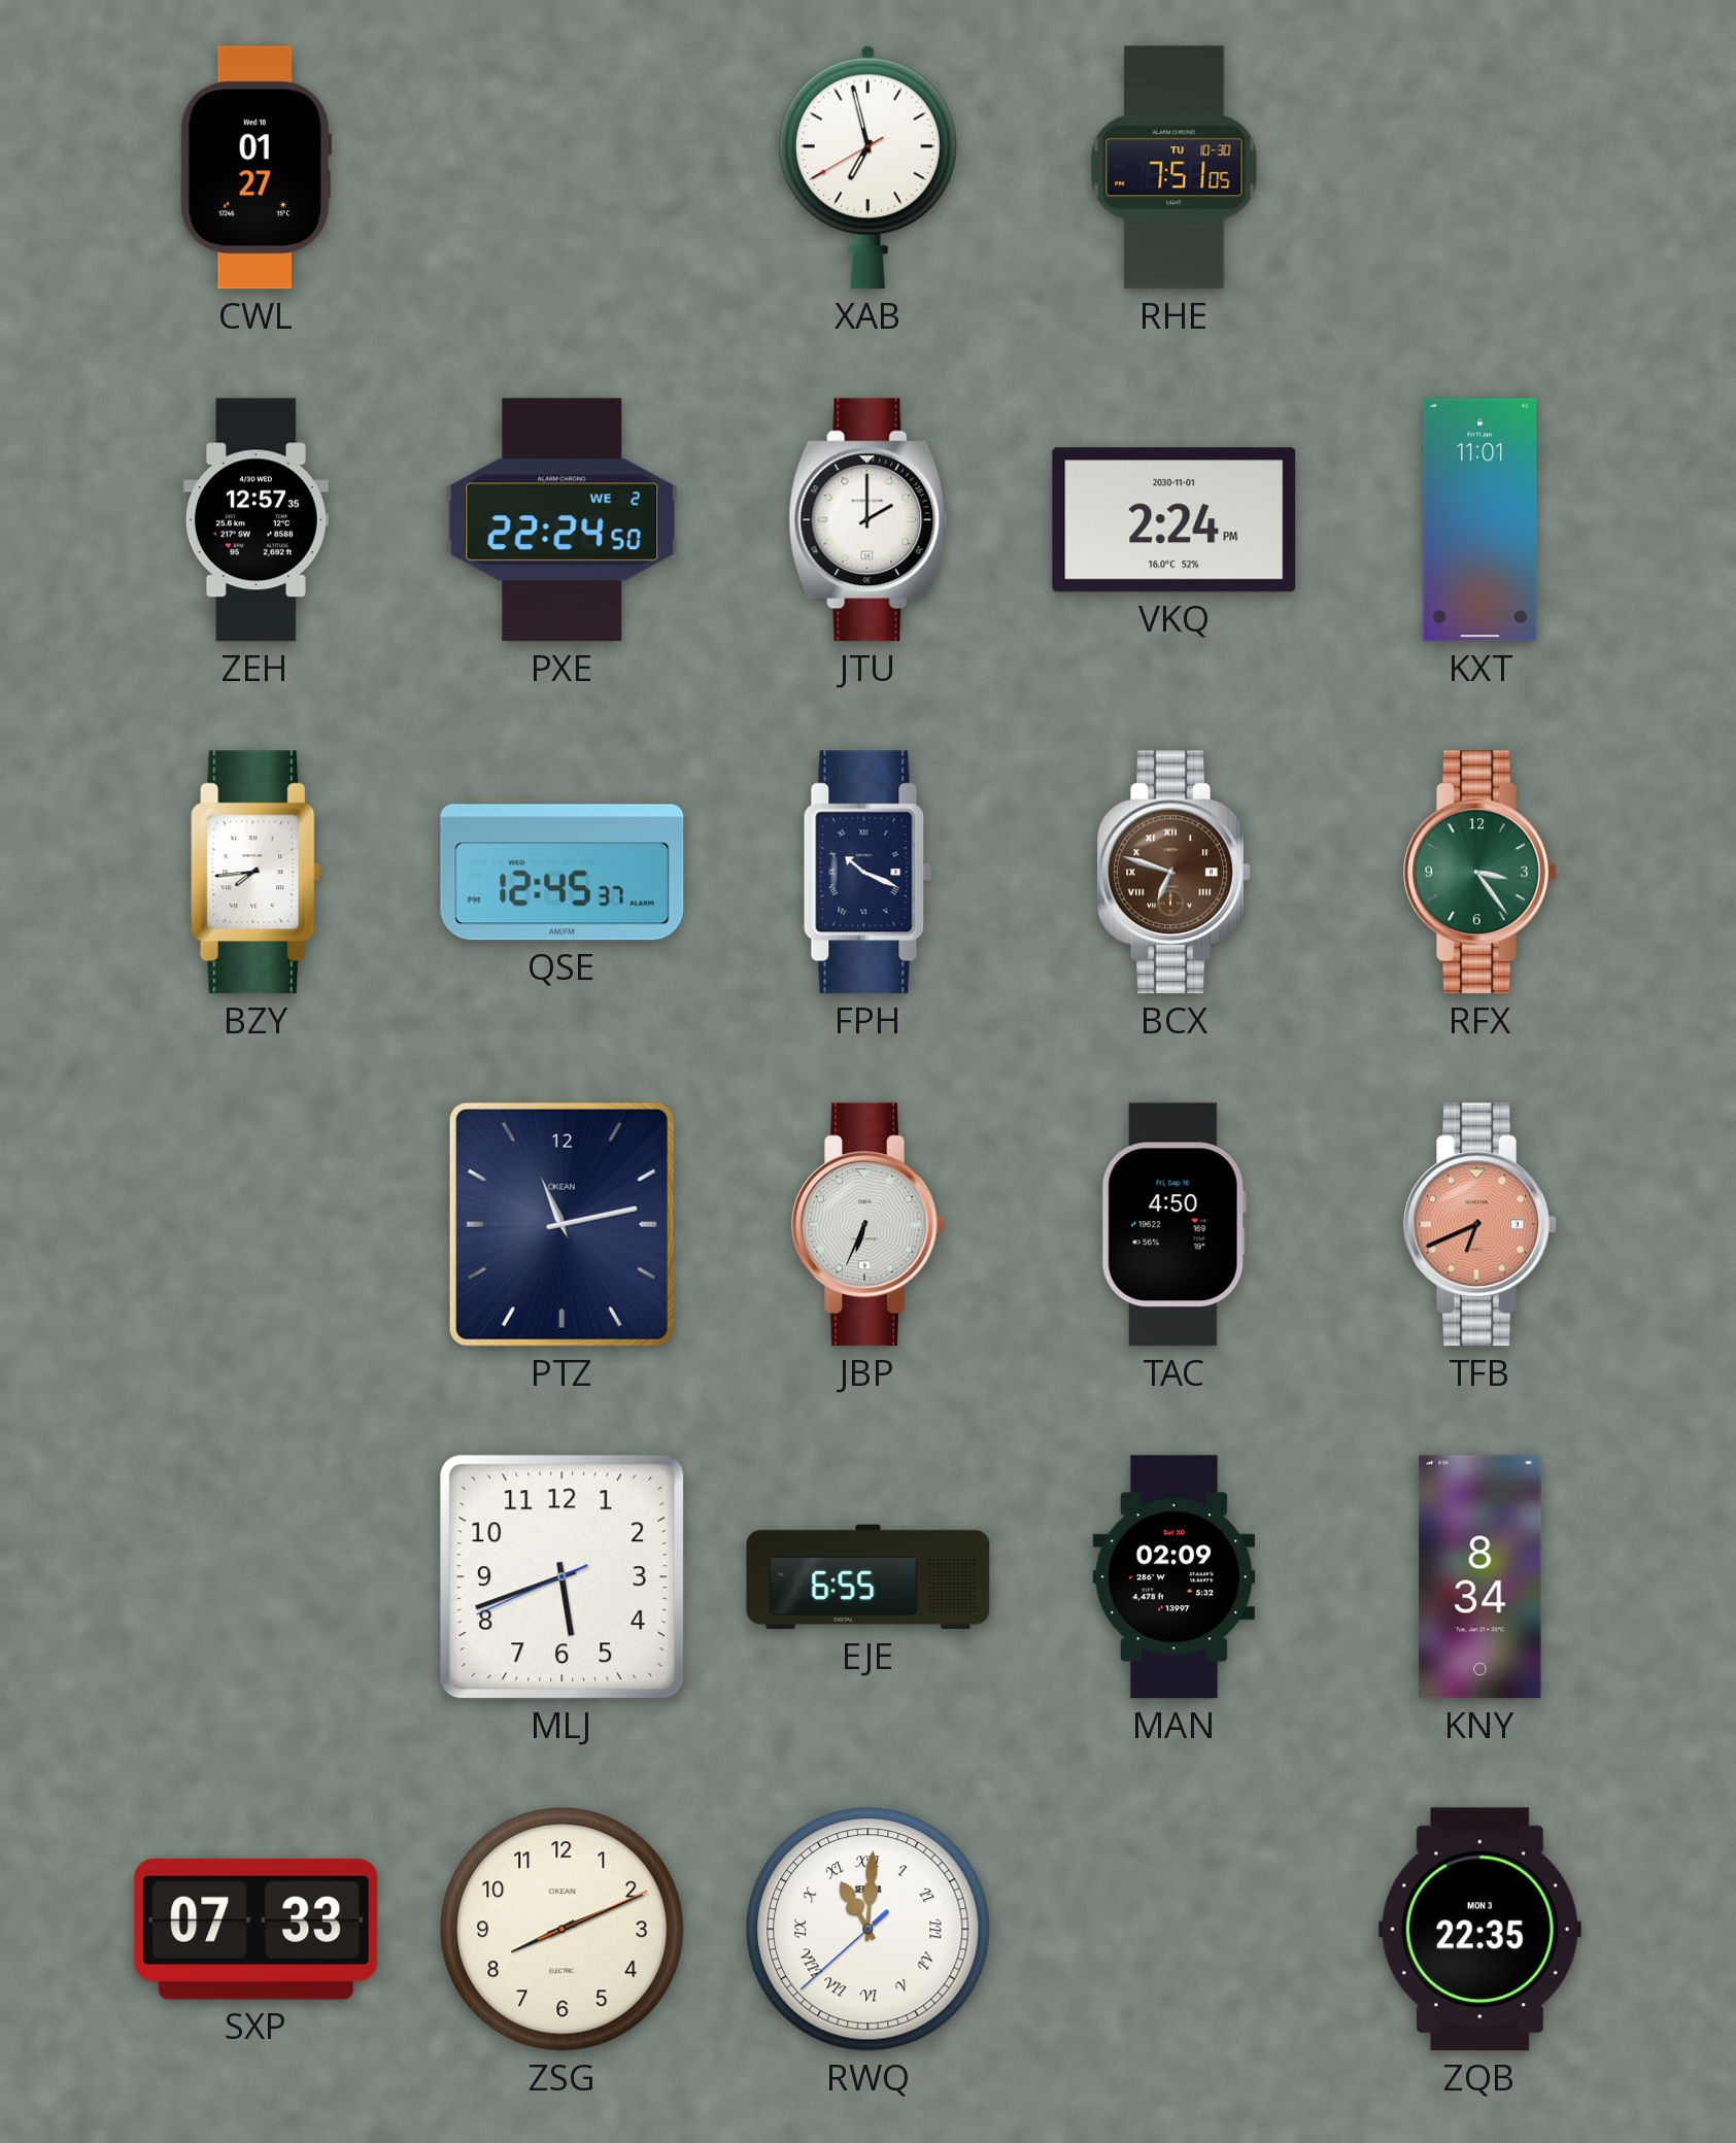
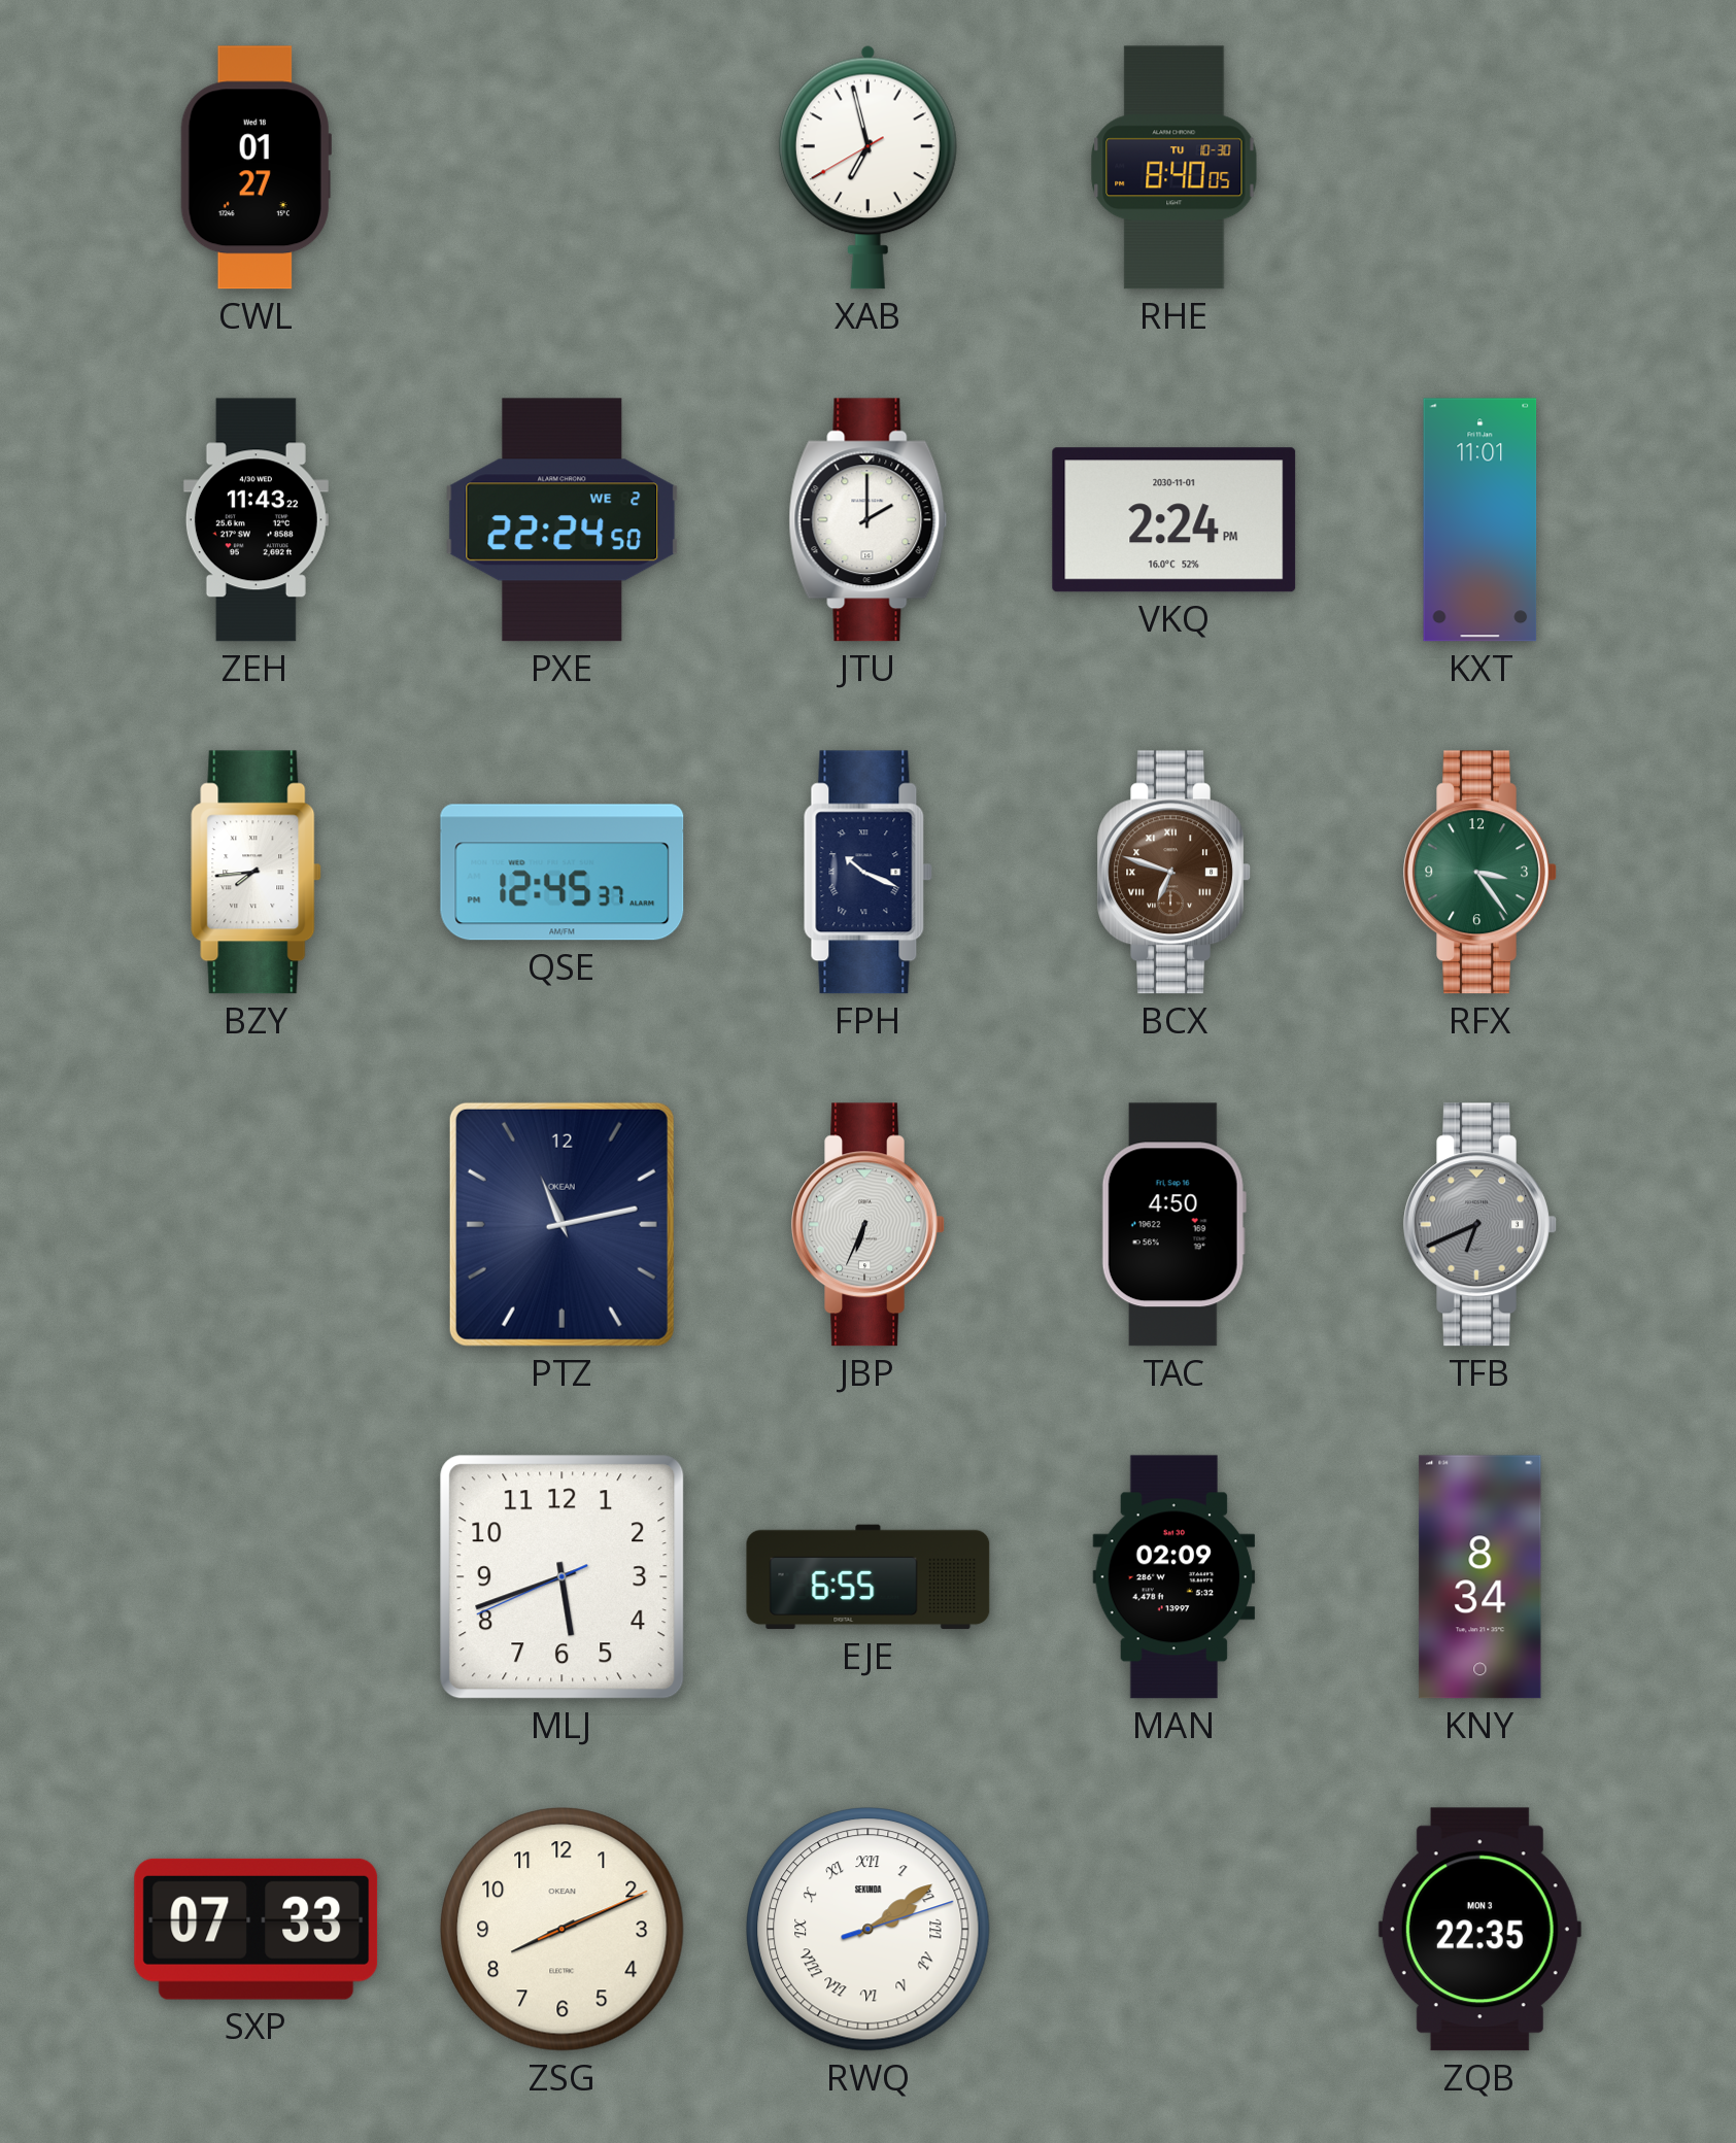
RHE: 7:51 -> 8:40
ZEH: 12:57 -> 11:43
TFB dial: salmon -> grey
RWQ: 11:00 -> 2:09
